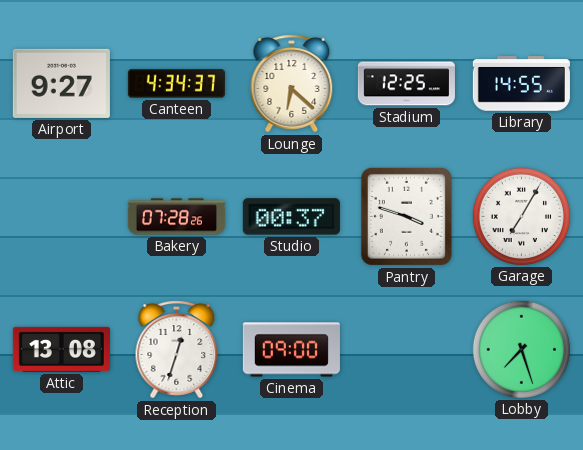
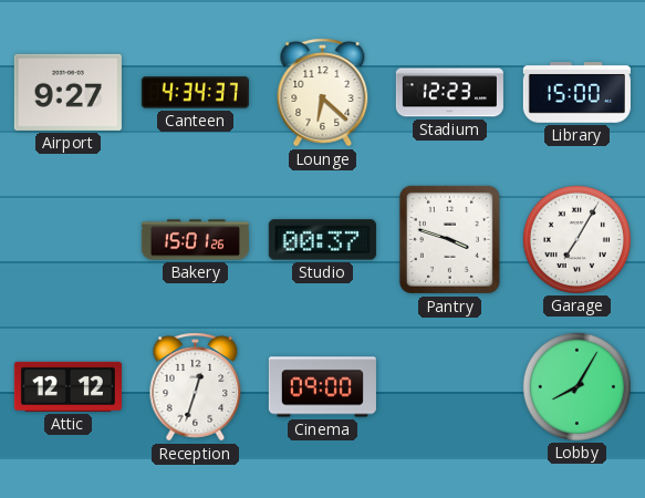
Stadium: 12:25 -> 12:23
Library: 14:55 -> 15:00
Bakery: 07:28 -> 15:01
Attic: 13:08 -> 12:12
Lobby: 7:27 -> 8:05
